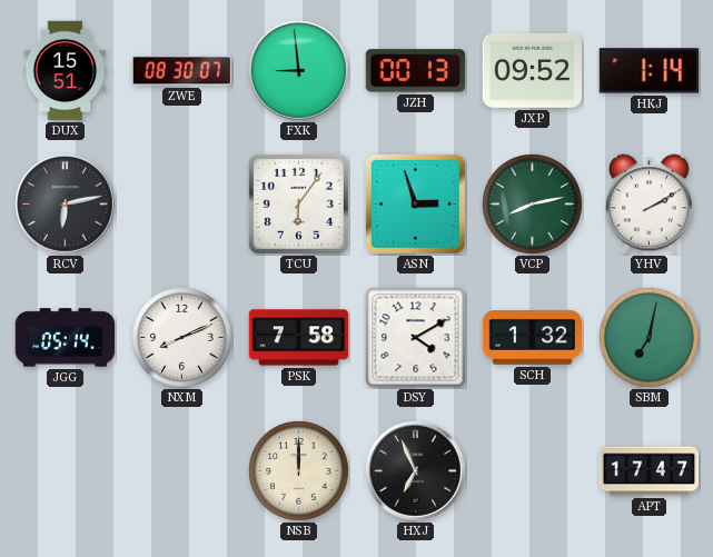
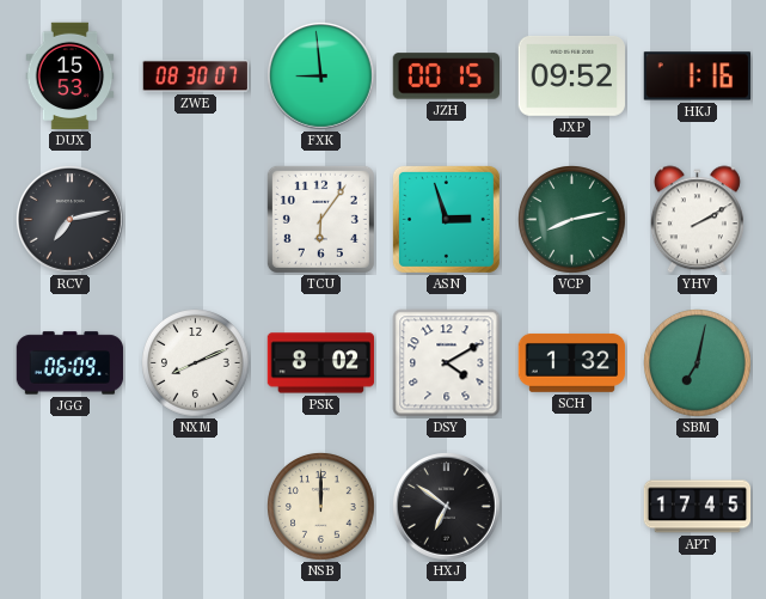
DUX: 15:51 -> 15:53
JZH: 00:13 -> 00:15
HKJ: 1:14 -> 1:16
RCV: 6:13 -> 7:13
JGG: 05:14 -> 06:09
PSK: 7:58 -> 8:02
HXJ: 6:56 -> 6:51
APT: 17:47 -> 17:45
